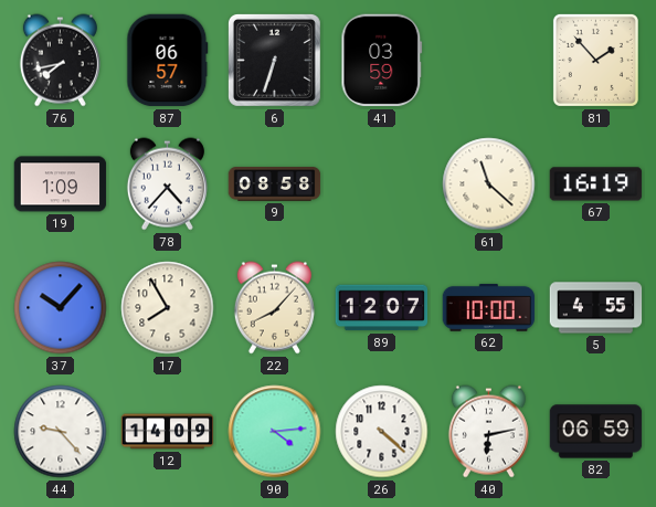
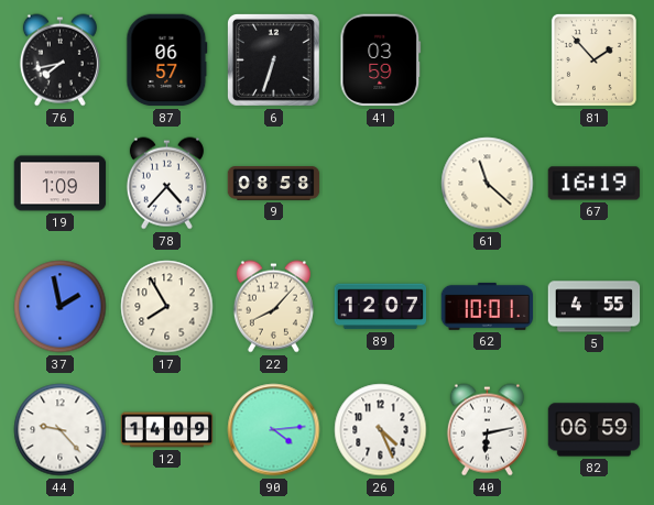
37: 10:07 -> 1:58
62: 10:00 -> 10:01
26: 4:22 -> 4:26
